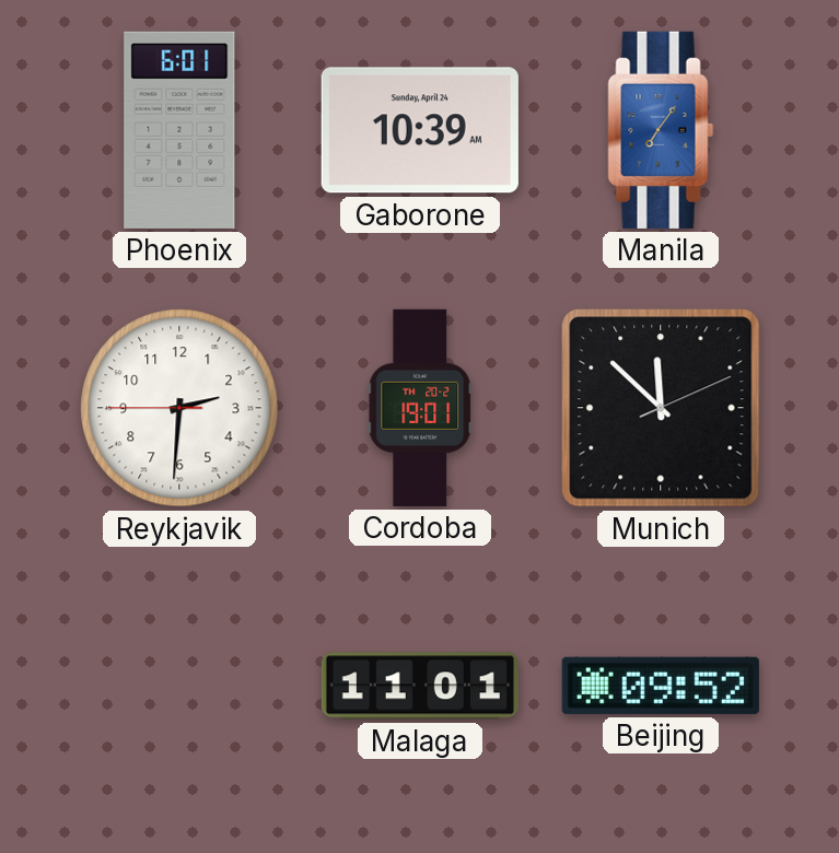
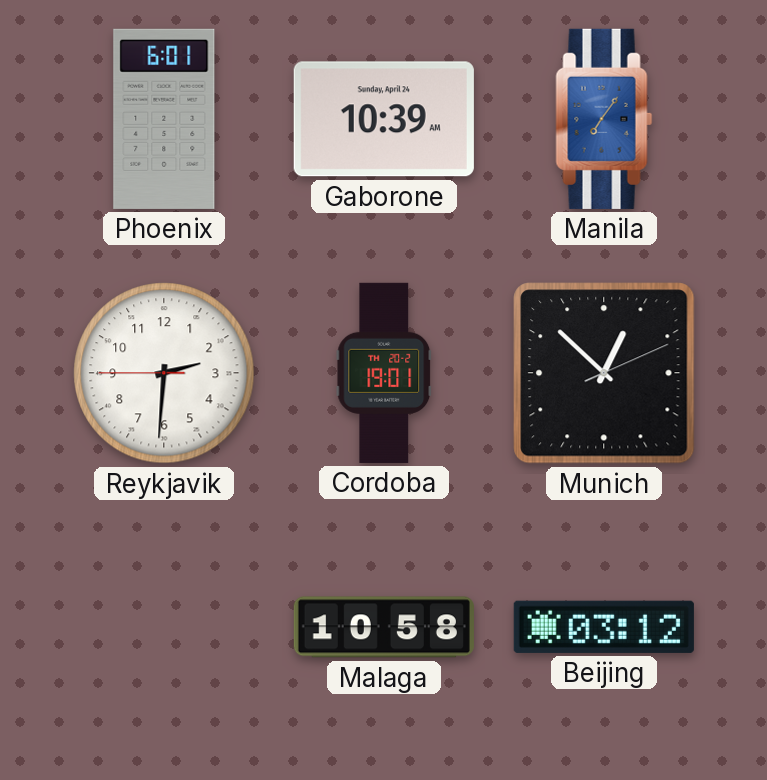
Munich: 11:52 -> 12:52
Malaga: 11:01 -> 10:58
Beijing: 09:52 -> 03:12
